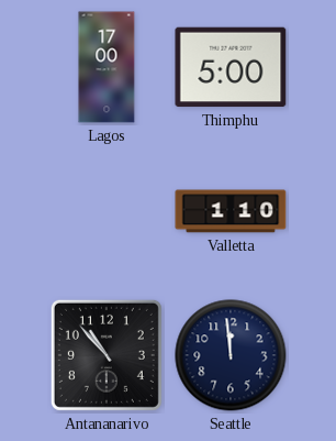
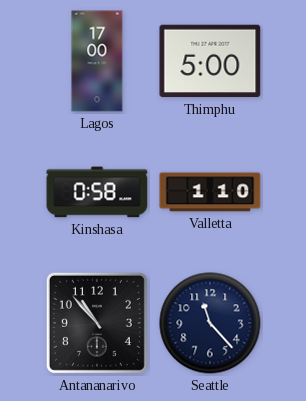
Kinshasa: none -> 0:58
Seattle: 11:59 -> 11:23
